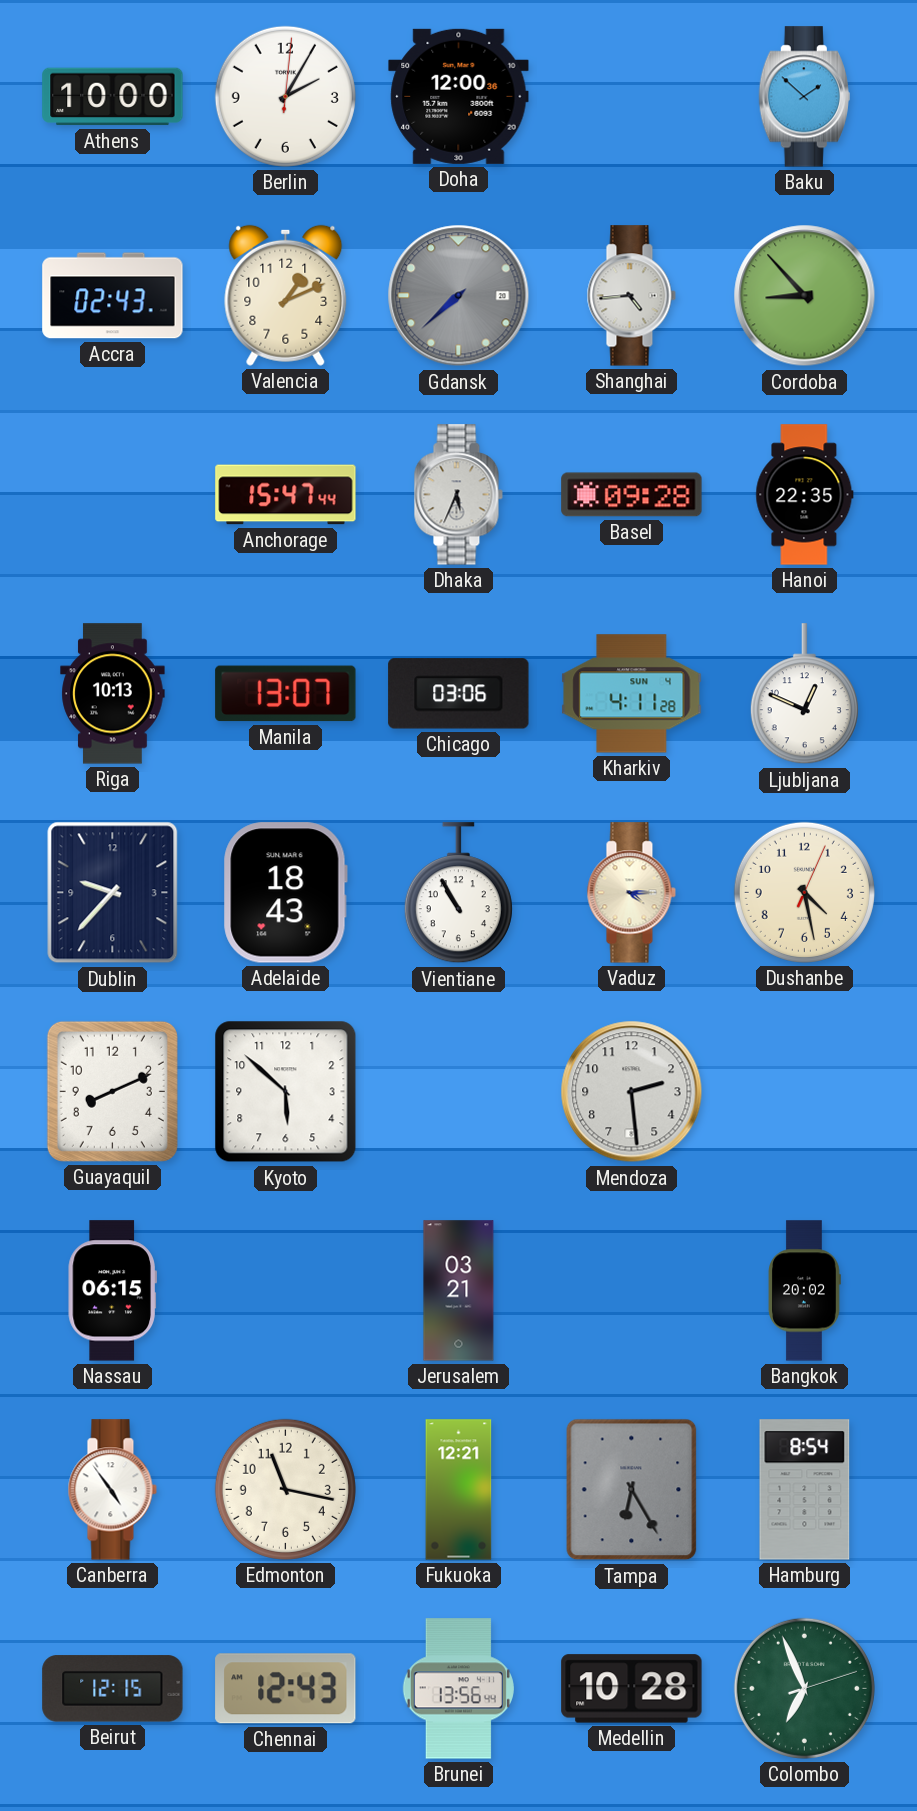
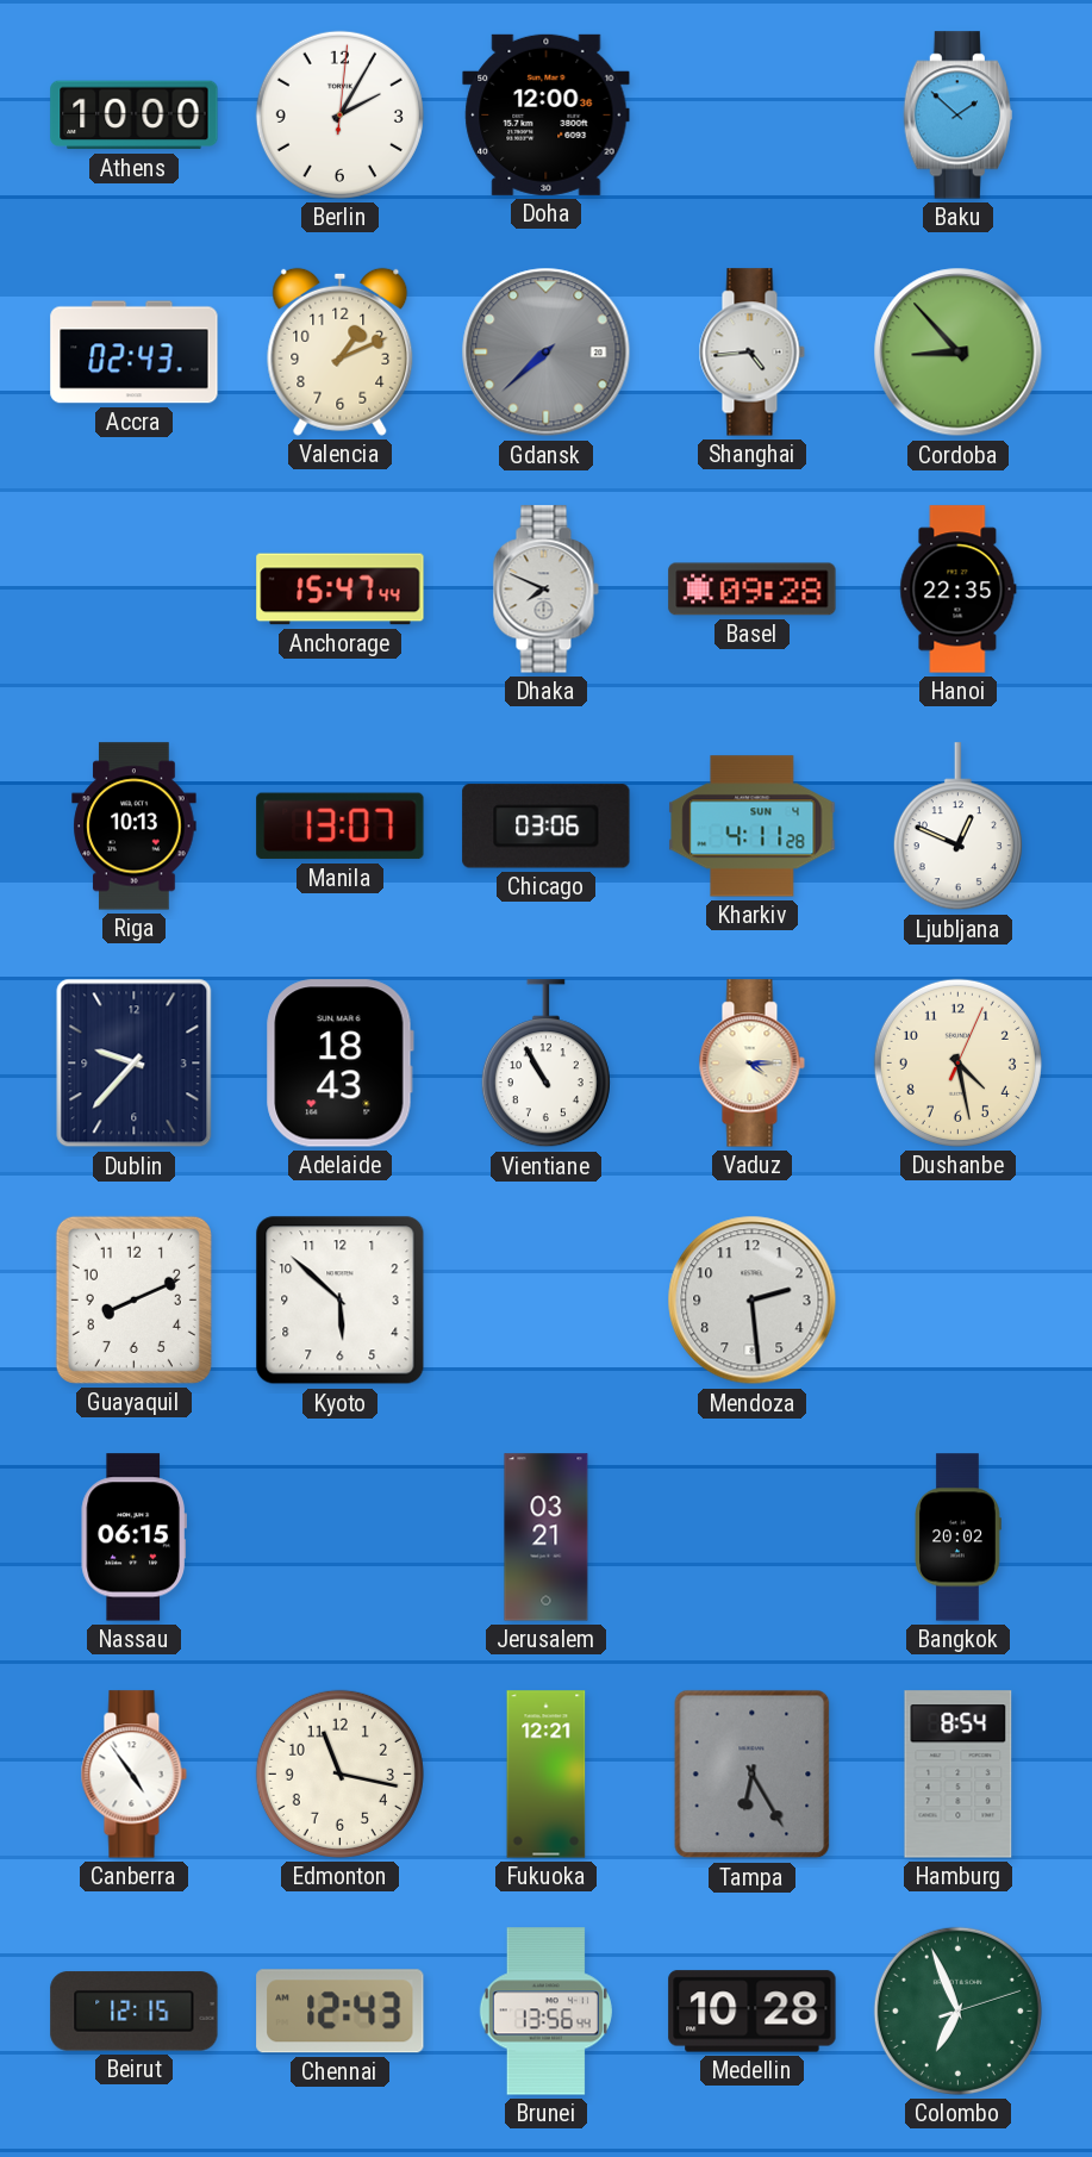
Dhaka: 5:34 -> 7:49
